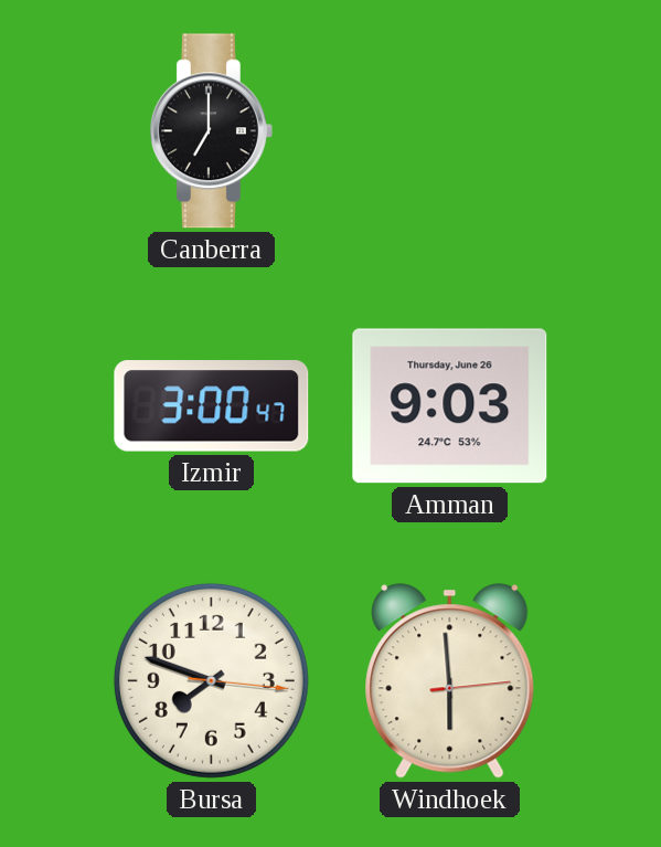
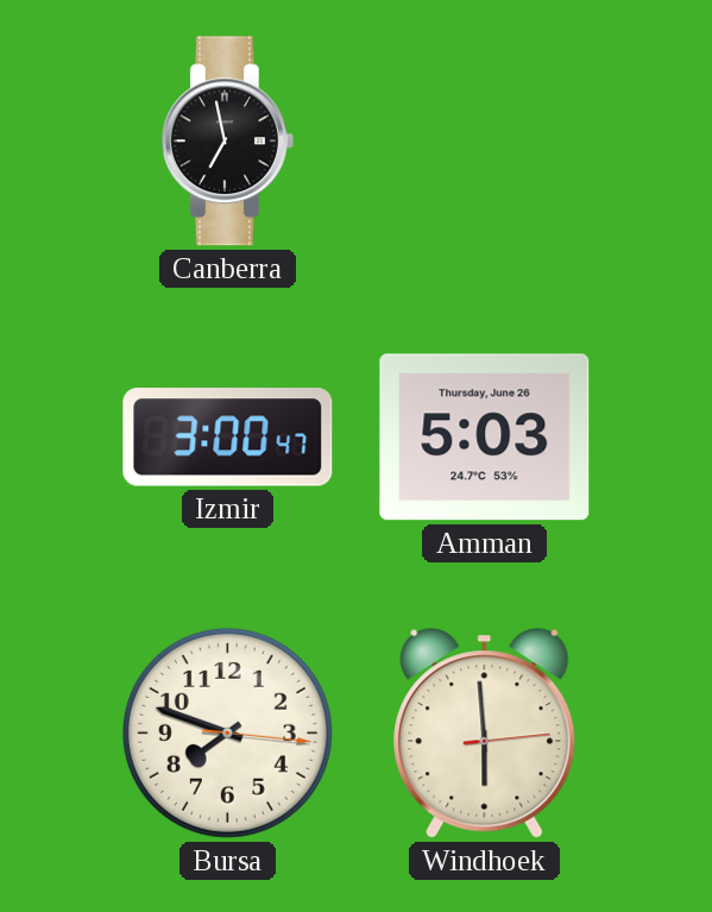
Canberra: 7:00 -> 6:58
Amman: 9:03 -> 5:03
